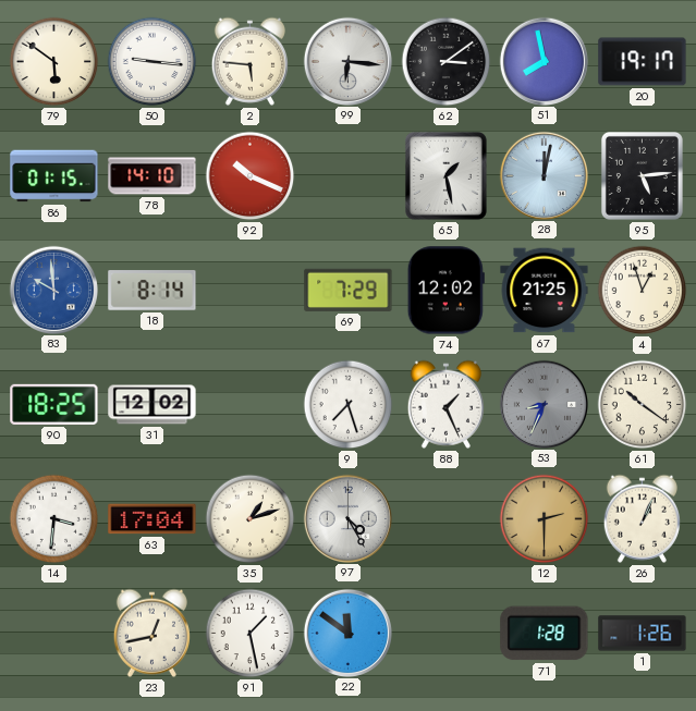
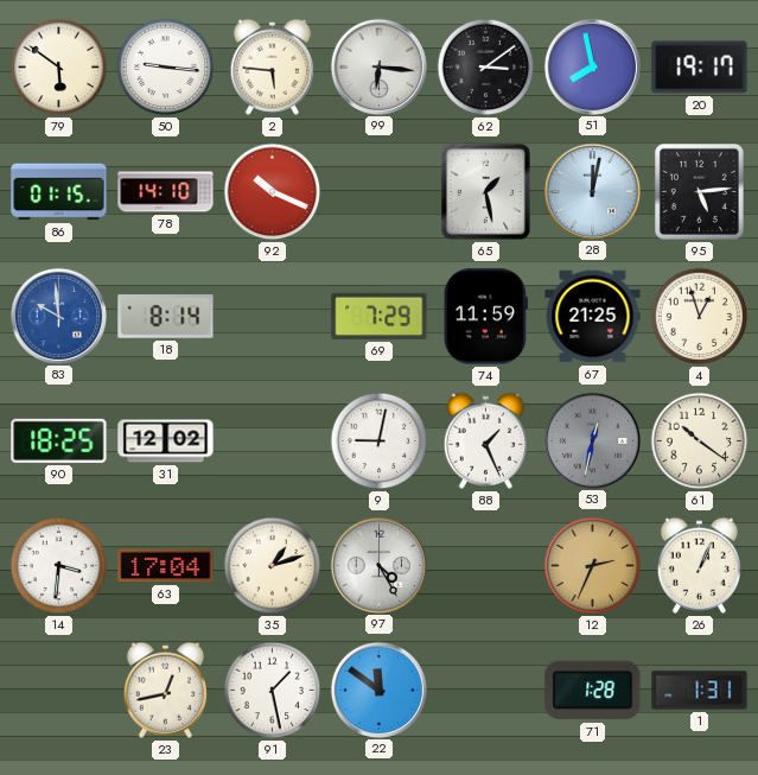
74: 12:02 -> 11:59
9: 7:27 -> 9:02
53: 8:34 -> 12:32
12: 2:30 -> 2:34
1: 1:26 -> 1:31
